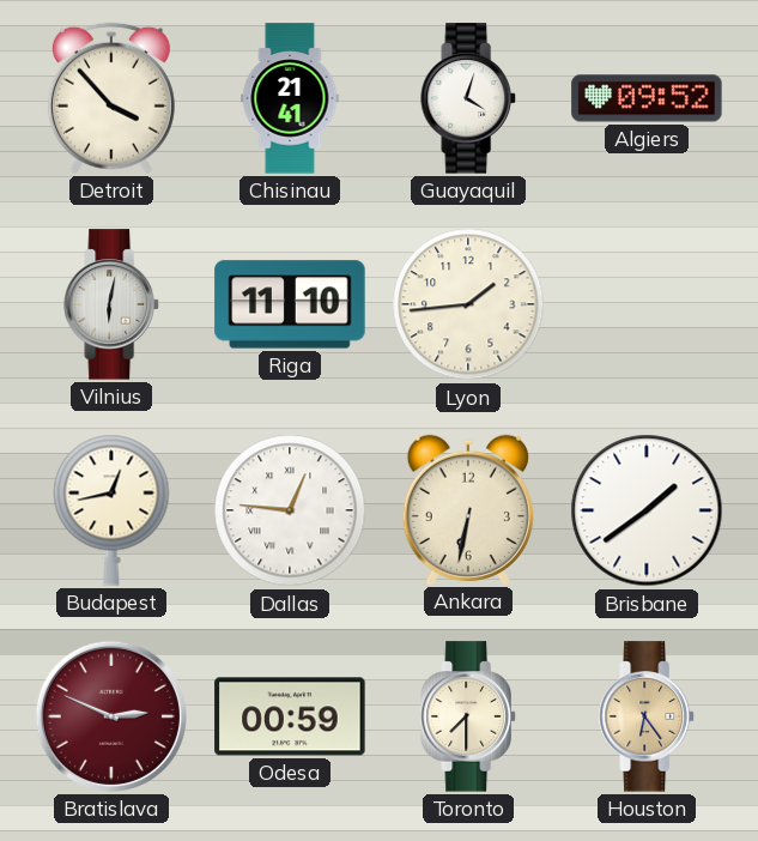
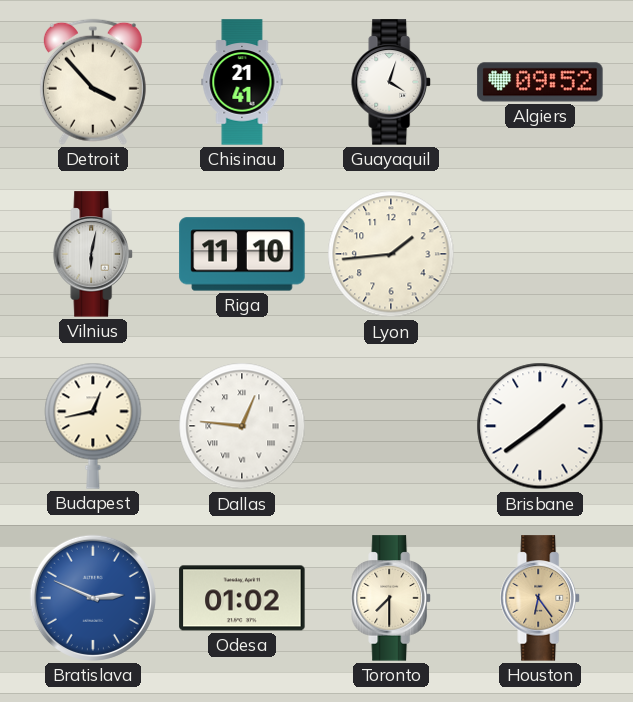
Ankara: 6:32 -> none
Bratislava dial: burgundy -> blue
Odesa: 00:59 -> 01:02
